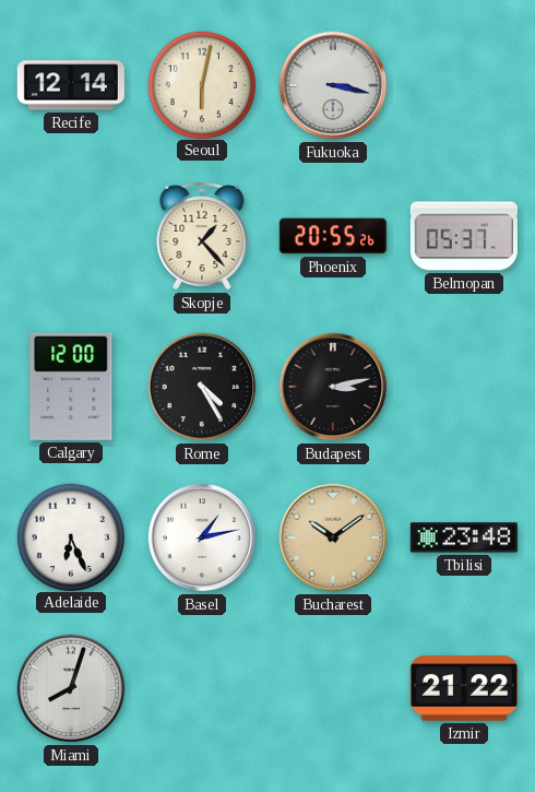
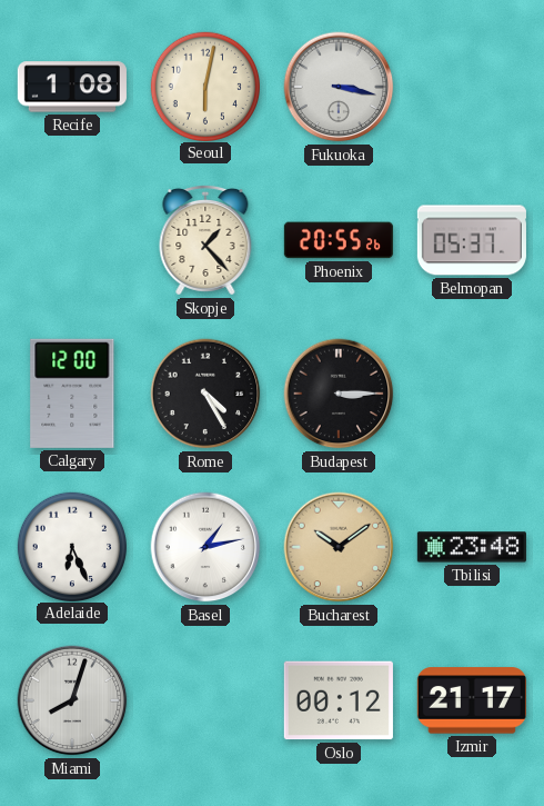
Recife: 12:14 -> 1:08
Budapest: 3:13 -> 3:15
Oslo: none -> 00:12
Izmir: 21:22 -> 21:17
